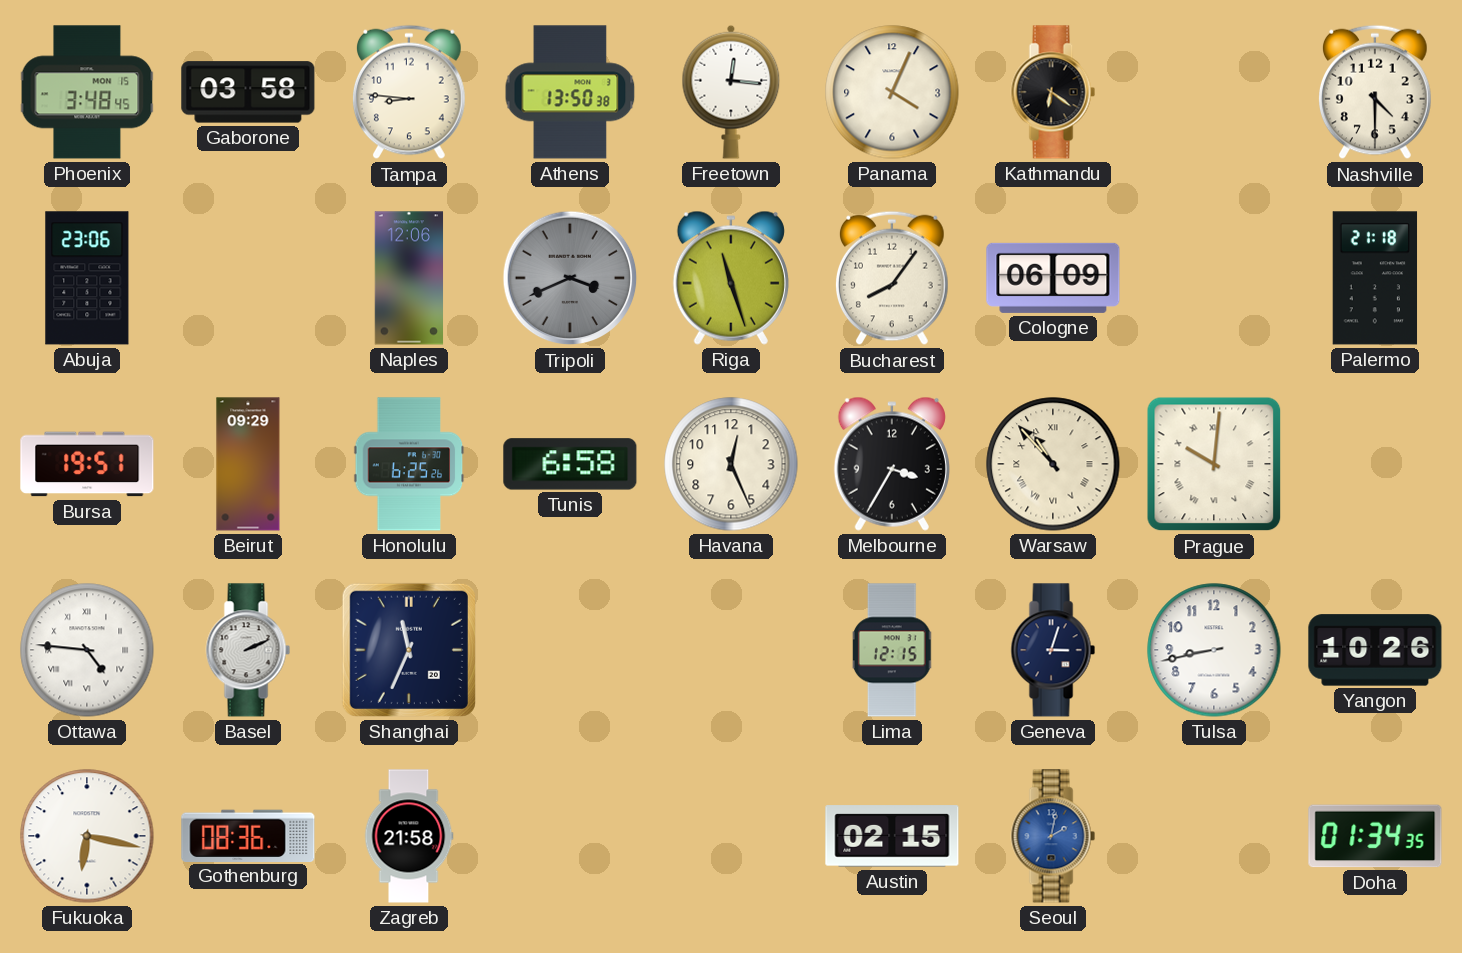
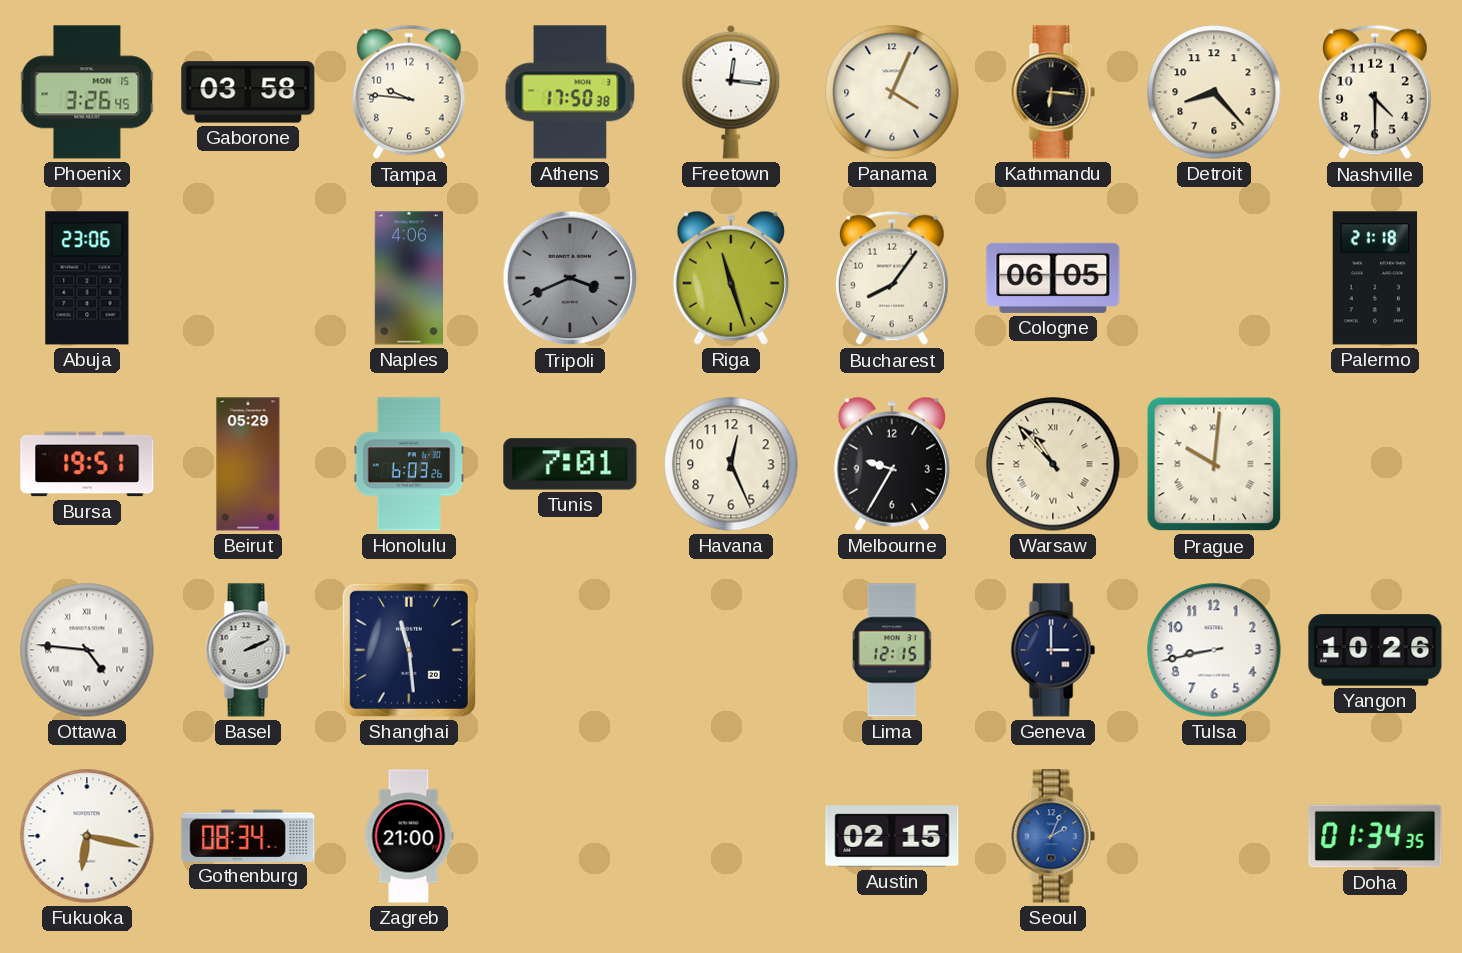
Phoenix: 3:48 -> 3:26
Tampa: 8:46 -> 9:46
Athens: 13:50 -> 17:50
Kathmandu: 6:21 -> 6:16
Detroit: none -> 8:23
Naples: 12:06 -> 4:06
Cologne: 06:09 -> 06:05
Beirut: 09:29 -> 05:29
Honolulu: 6:25 -> 6:03
Tunis: 6:58 -> 7:01
Melbourne: 3:35 -> 9:35
Shanghai: 11:34 -> 11:29
Geneva: 3:03 -> 3:00
Gothenburg: 08:36 -> 08:34
Zagreb: 21:58 -> 21:00
Seoul: 2:02 -> 2:04
